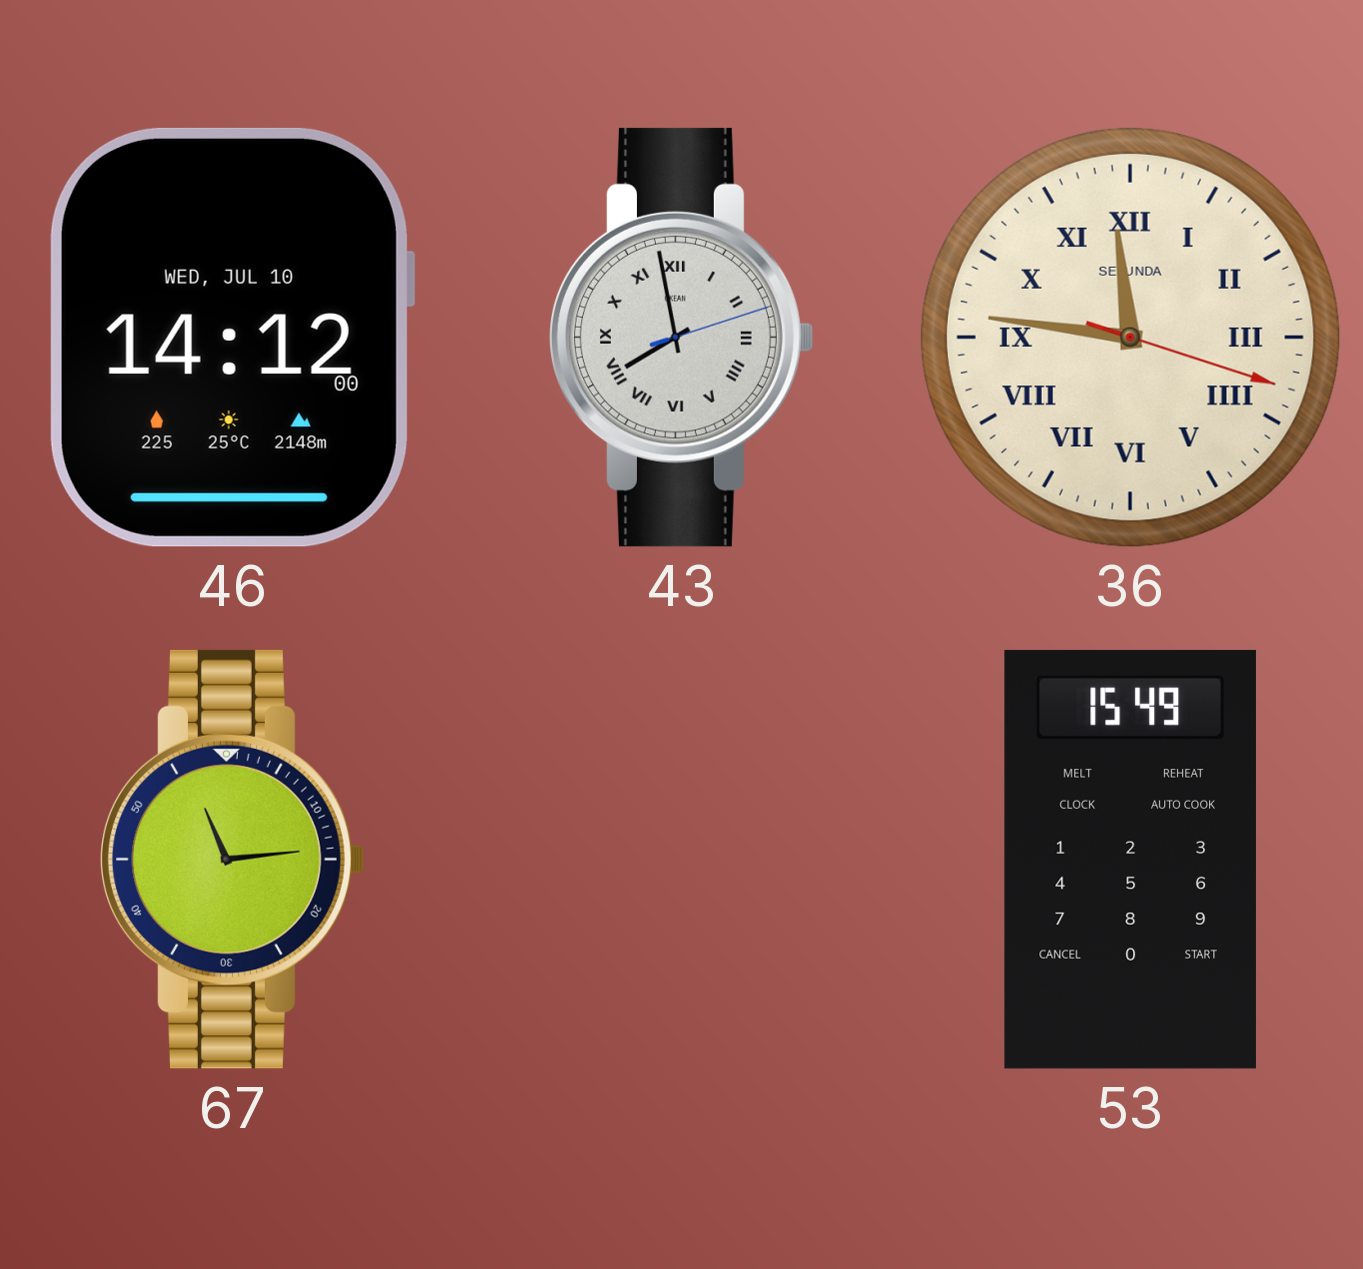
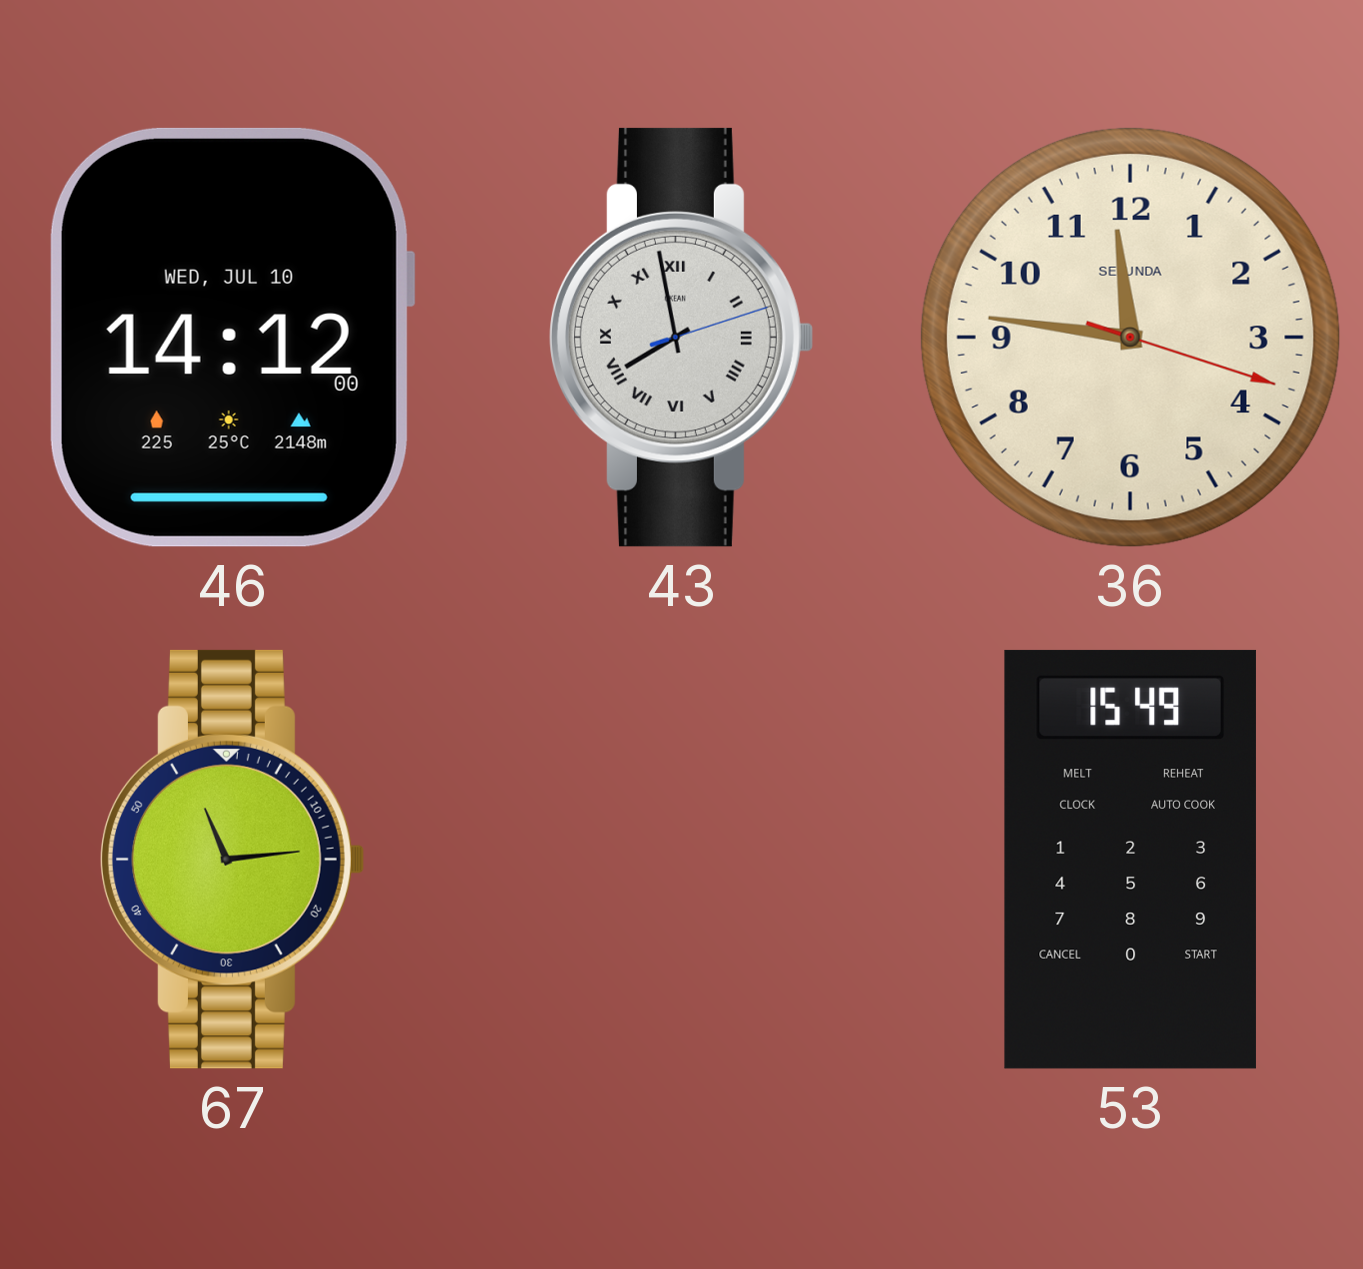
36 numerals: Roman -> Arabic
